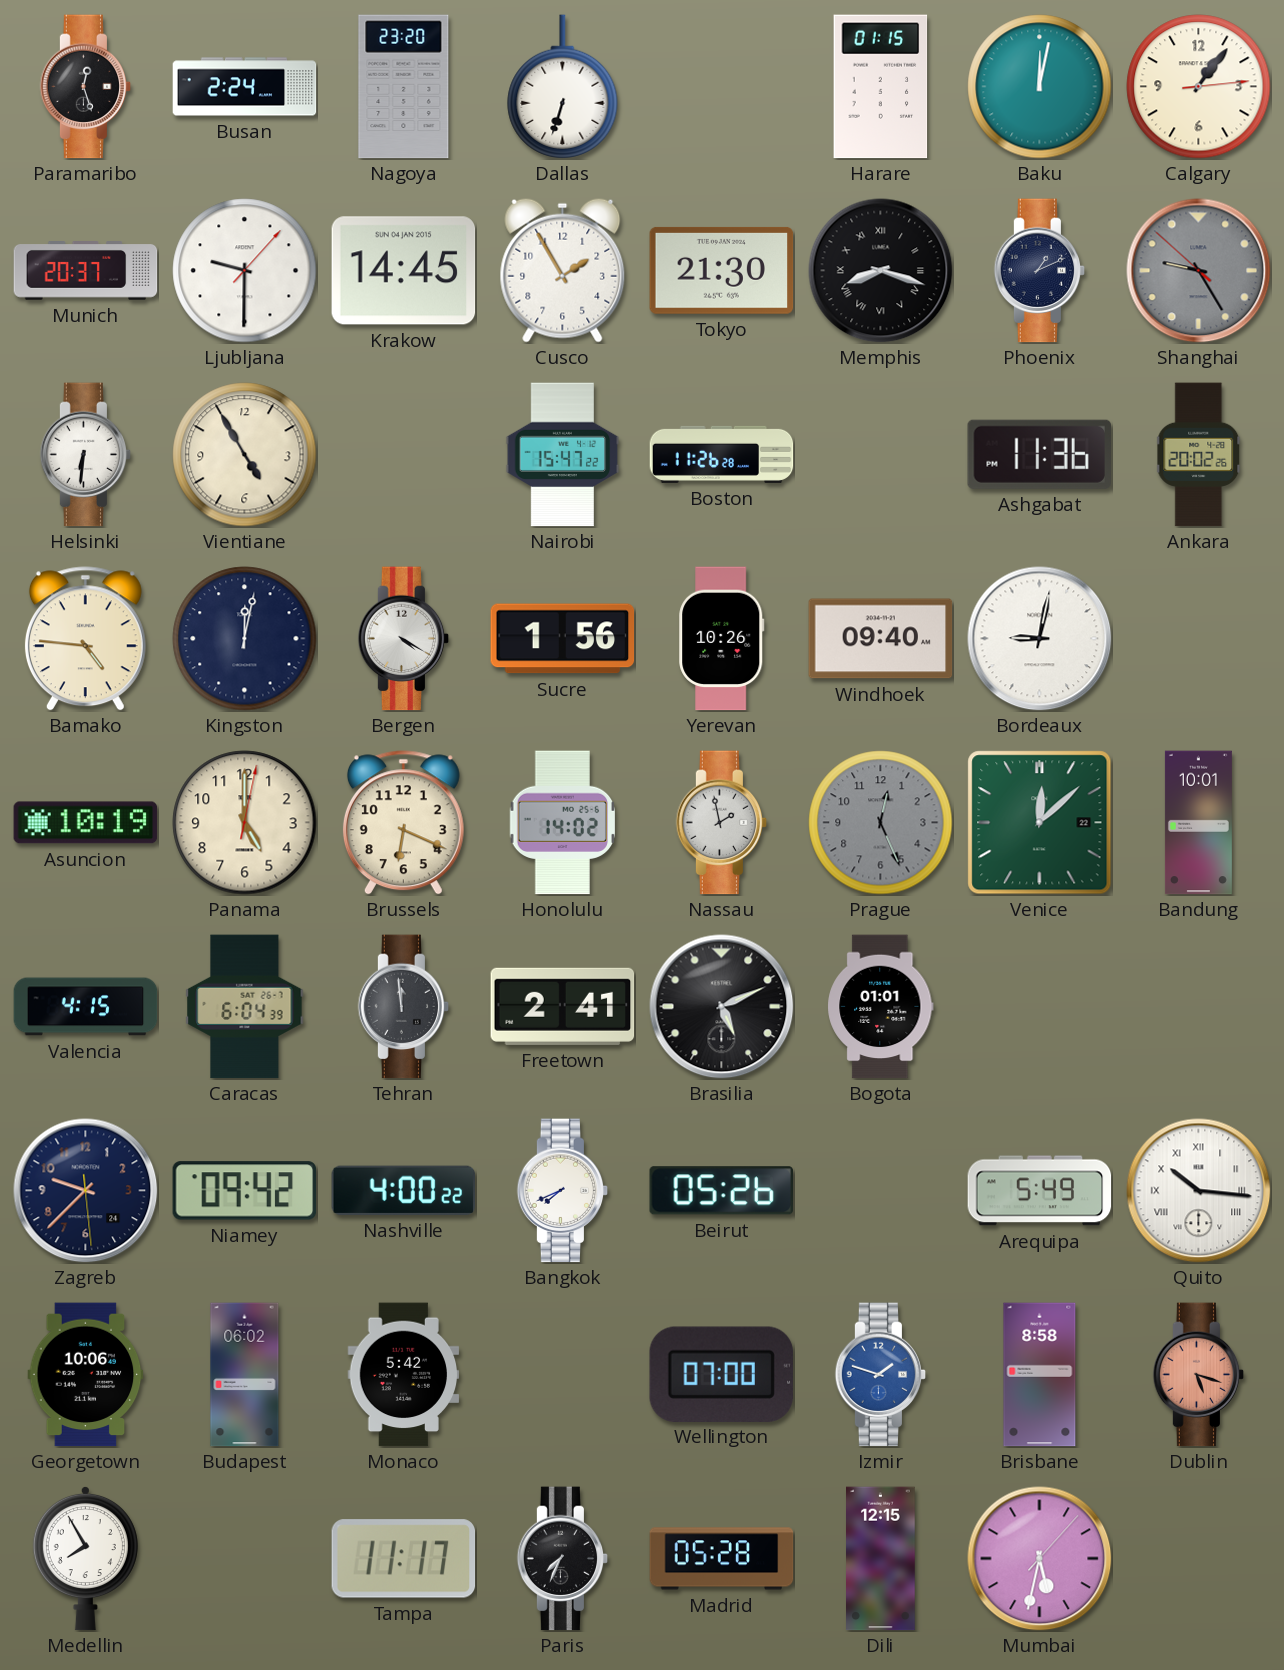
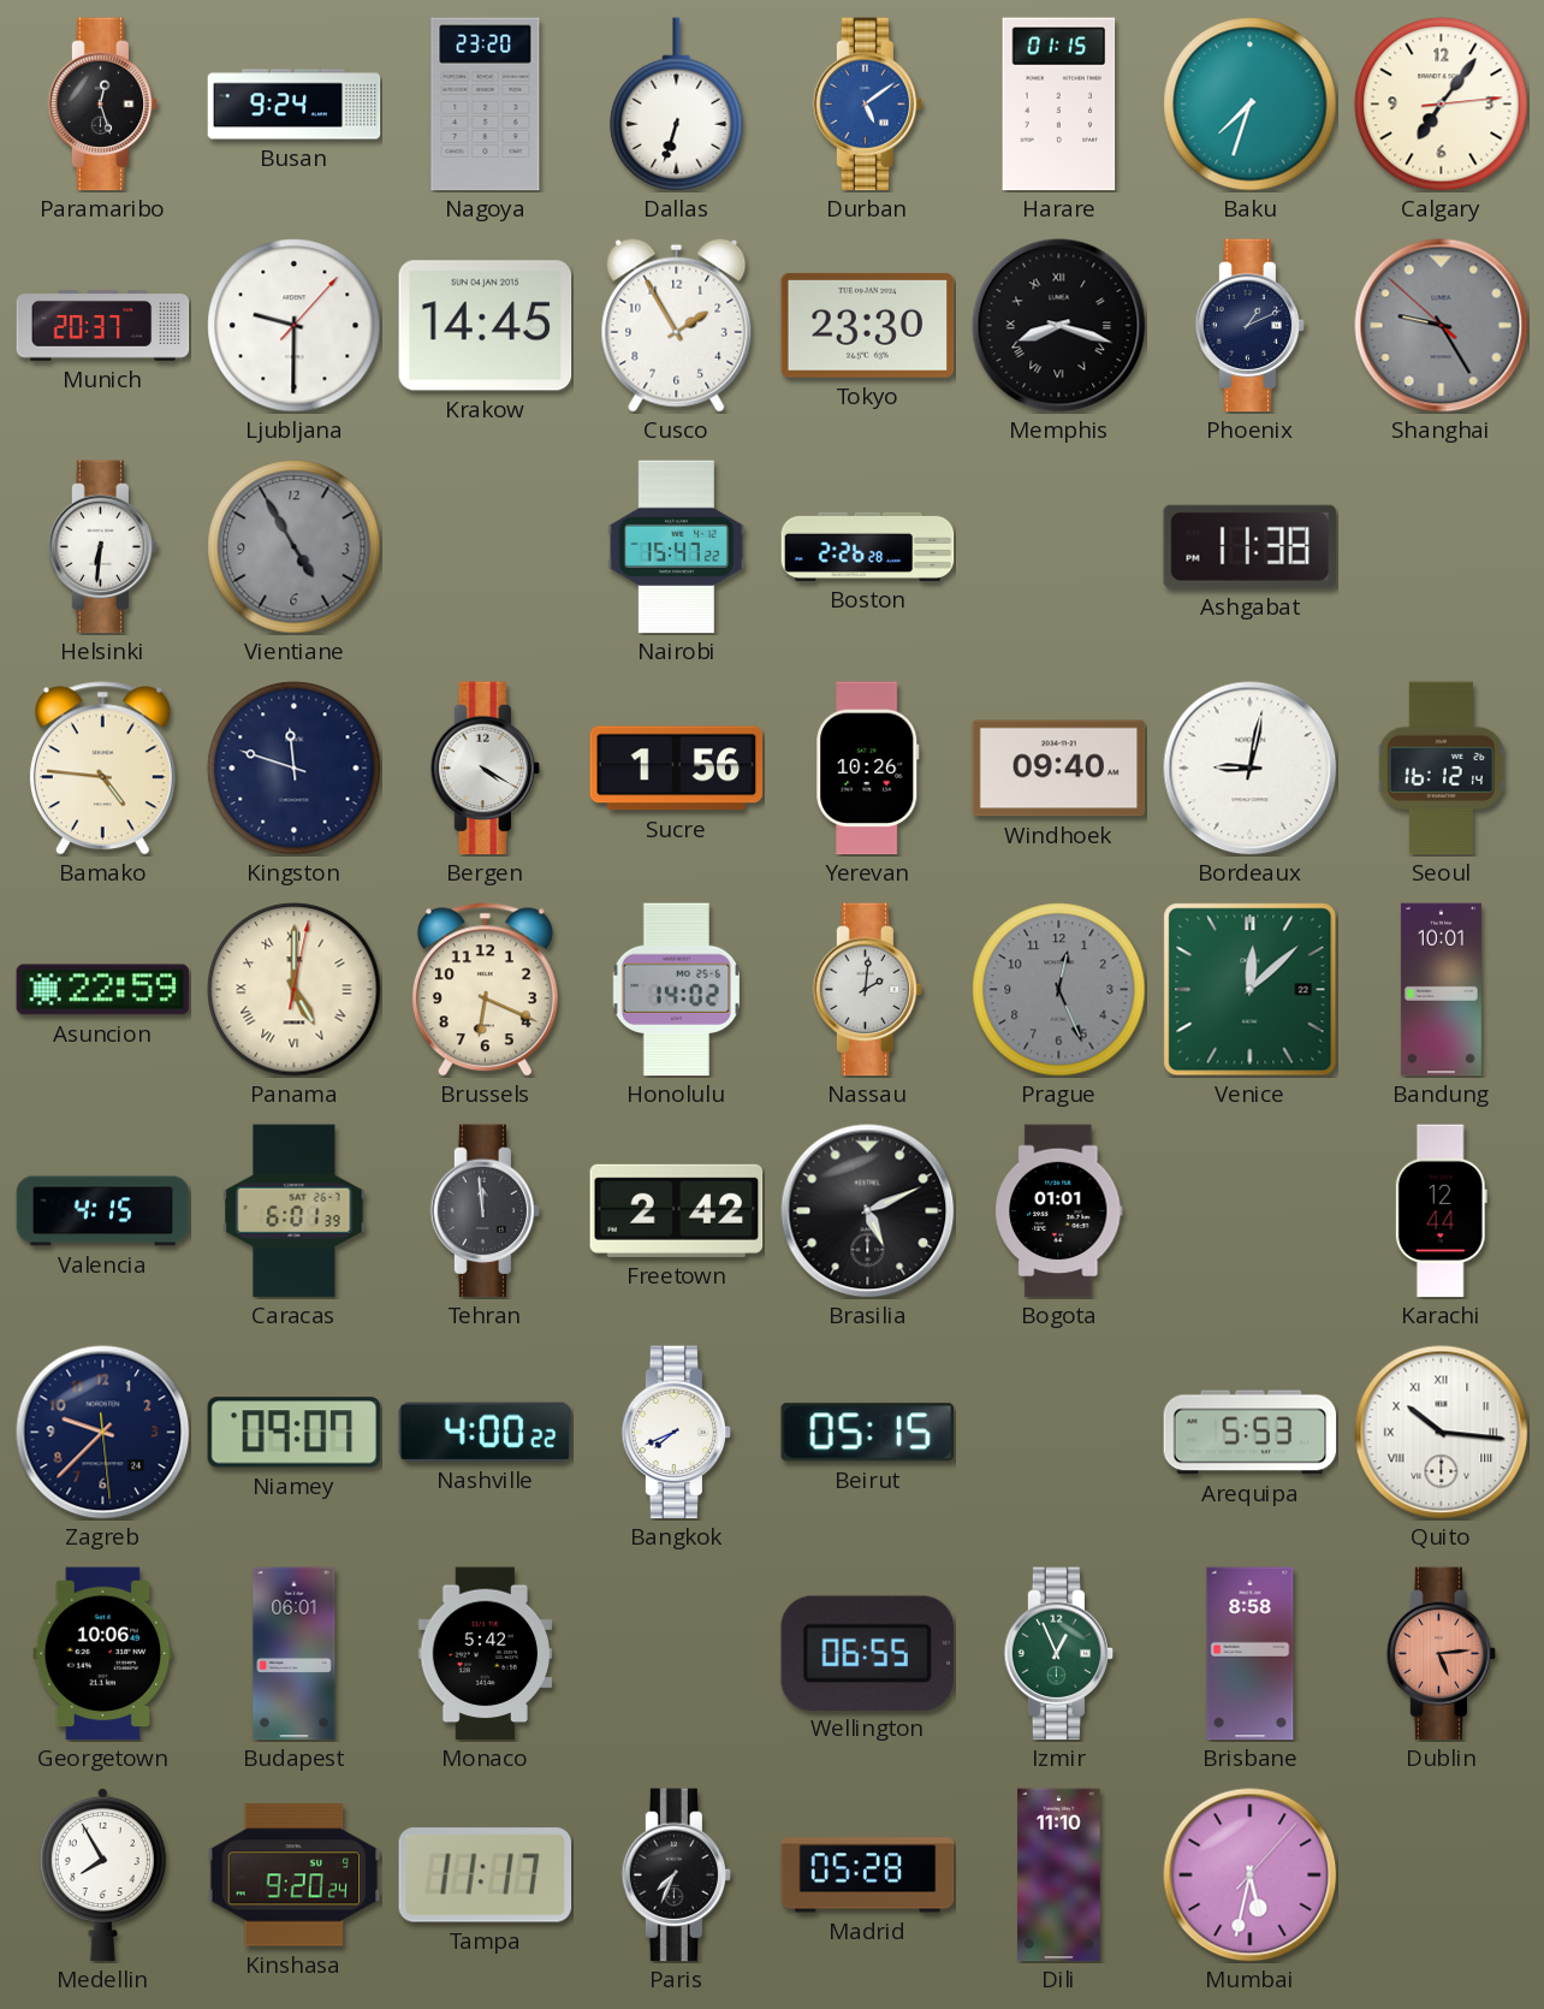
Busan: 2:24 -> 9:24
Durban: none -> 5:09
Baku: 12:02 -> 7:33
Calgary: 1:06 -> 7:06
Tokyo: 21:30 -> 23:30
Vientiane dial: cream -> grey
Boston: 11:26 -> 2:26
Ashgabat: 11:36 -> 11:38
Ankara: 20:02 -> none
Kingston: 12:02 -> 11:48
Seoul: none -> 16:12
Asuncion: 10:19 -> 22:59
Panama numerals: Arabic -> Roman
Nassau: 1:58 -> 2:01
Caracas: 6:04 -> 6:01
Freetown: 2:41 -> 2:42
Karachi: none -> 12:44
Niamey: 09:42 -> 09:07
Beirut: 05:26 -> 05:15
Arequipa: 5:49 -> 5:53
Budapest: 06:02 -> 06:01
Wellington: 07:00 -> 06:55
Izmir: 1:48 -> 12:56
Izmir dial: blue -> green
Dublin: 5:18 -> 5:14
Kinshasa: none -> 9:20
Dili: 12:15 -> 11:10
